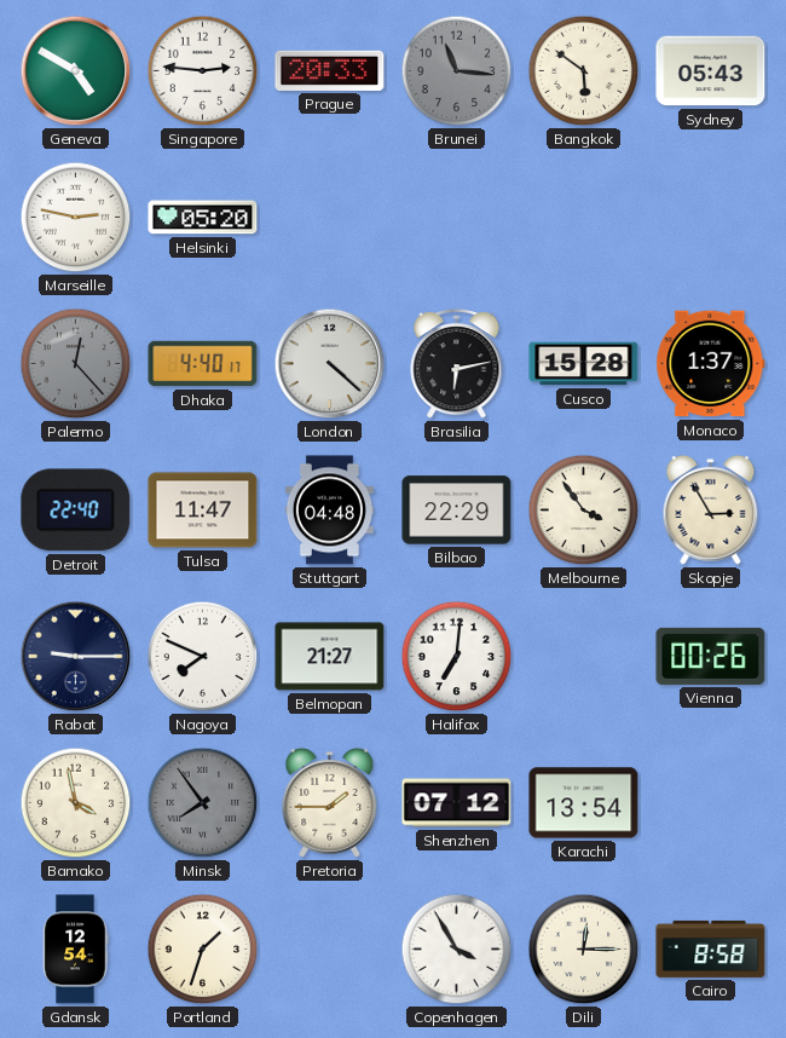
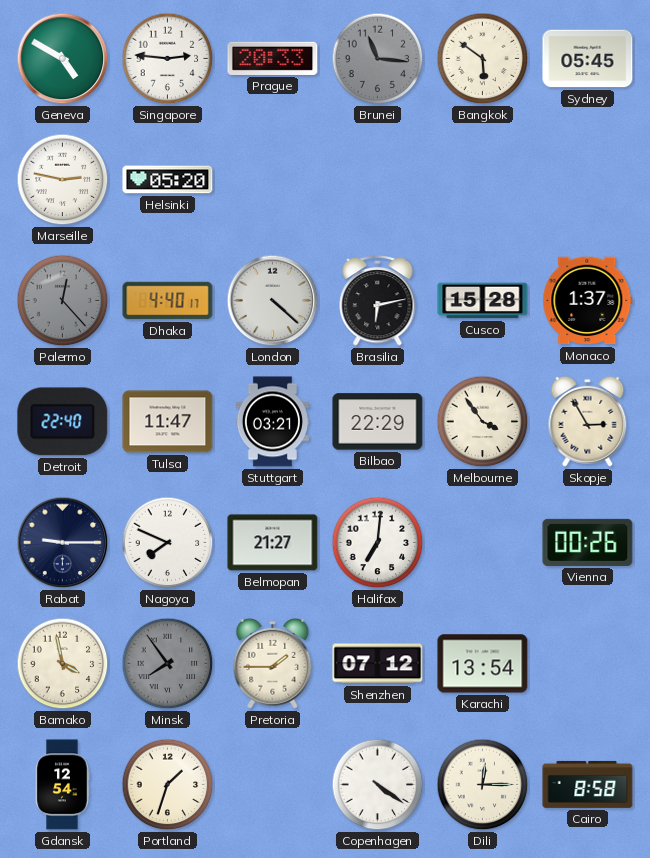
Sydney: 05:43 -> 05:45
Stuttgart: 04:48 -> 03:21
Copenhagen: 3:55 -> 4:21
